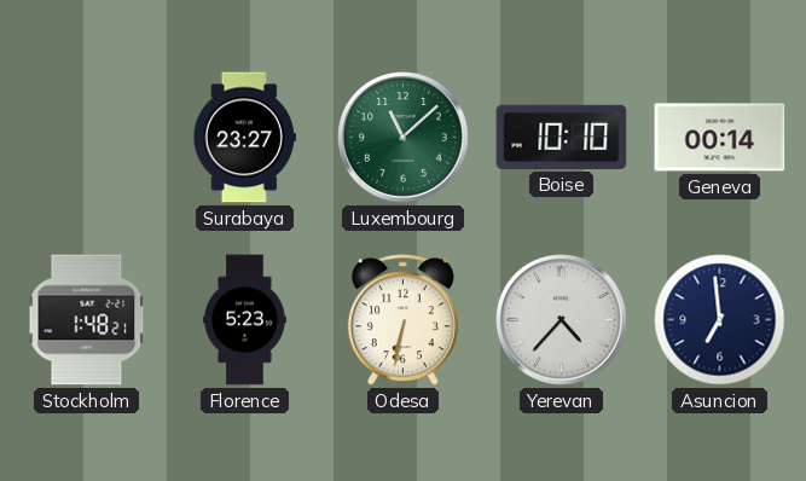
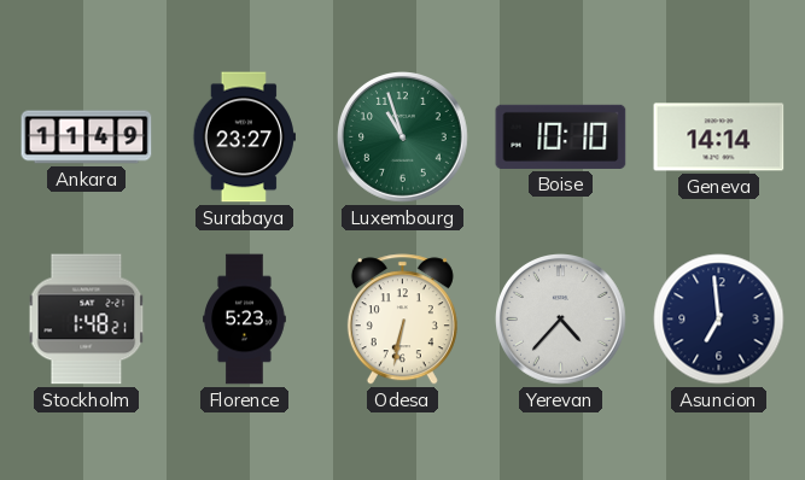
Ankara: none -> 11:49
Luxembourg: 11:08 -> 10:57
Geneva: 00:14 -> 14:14
